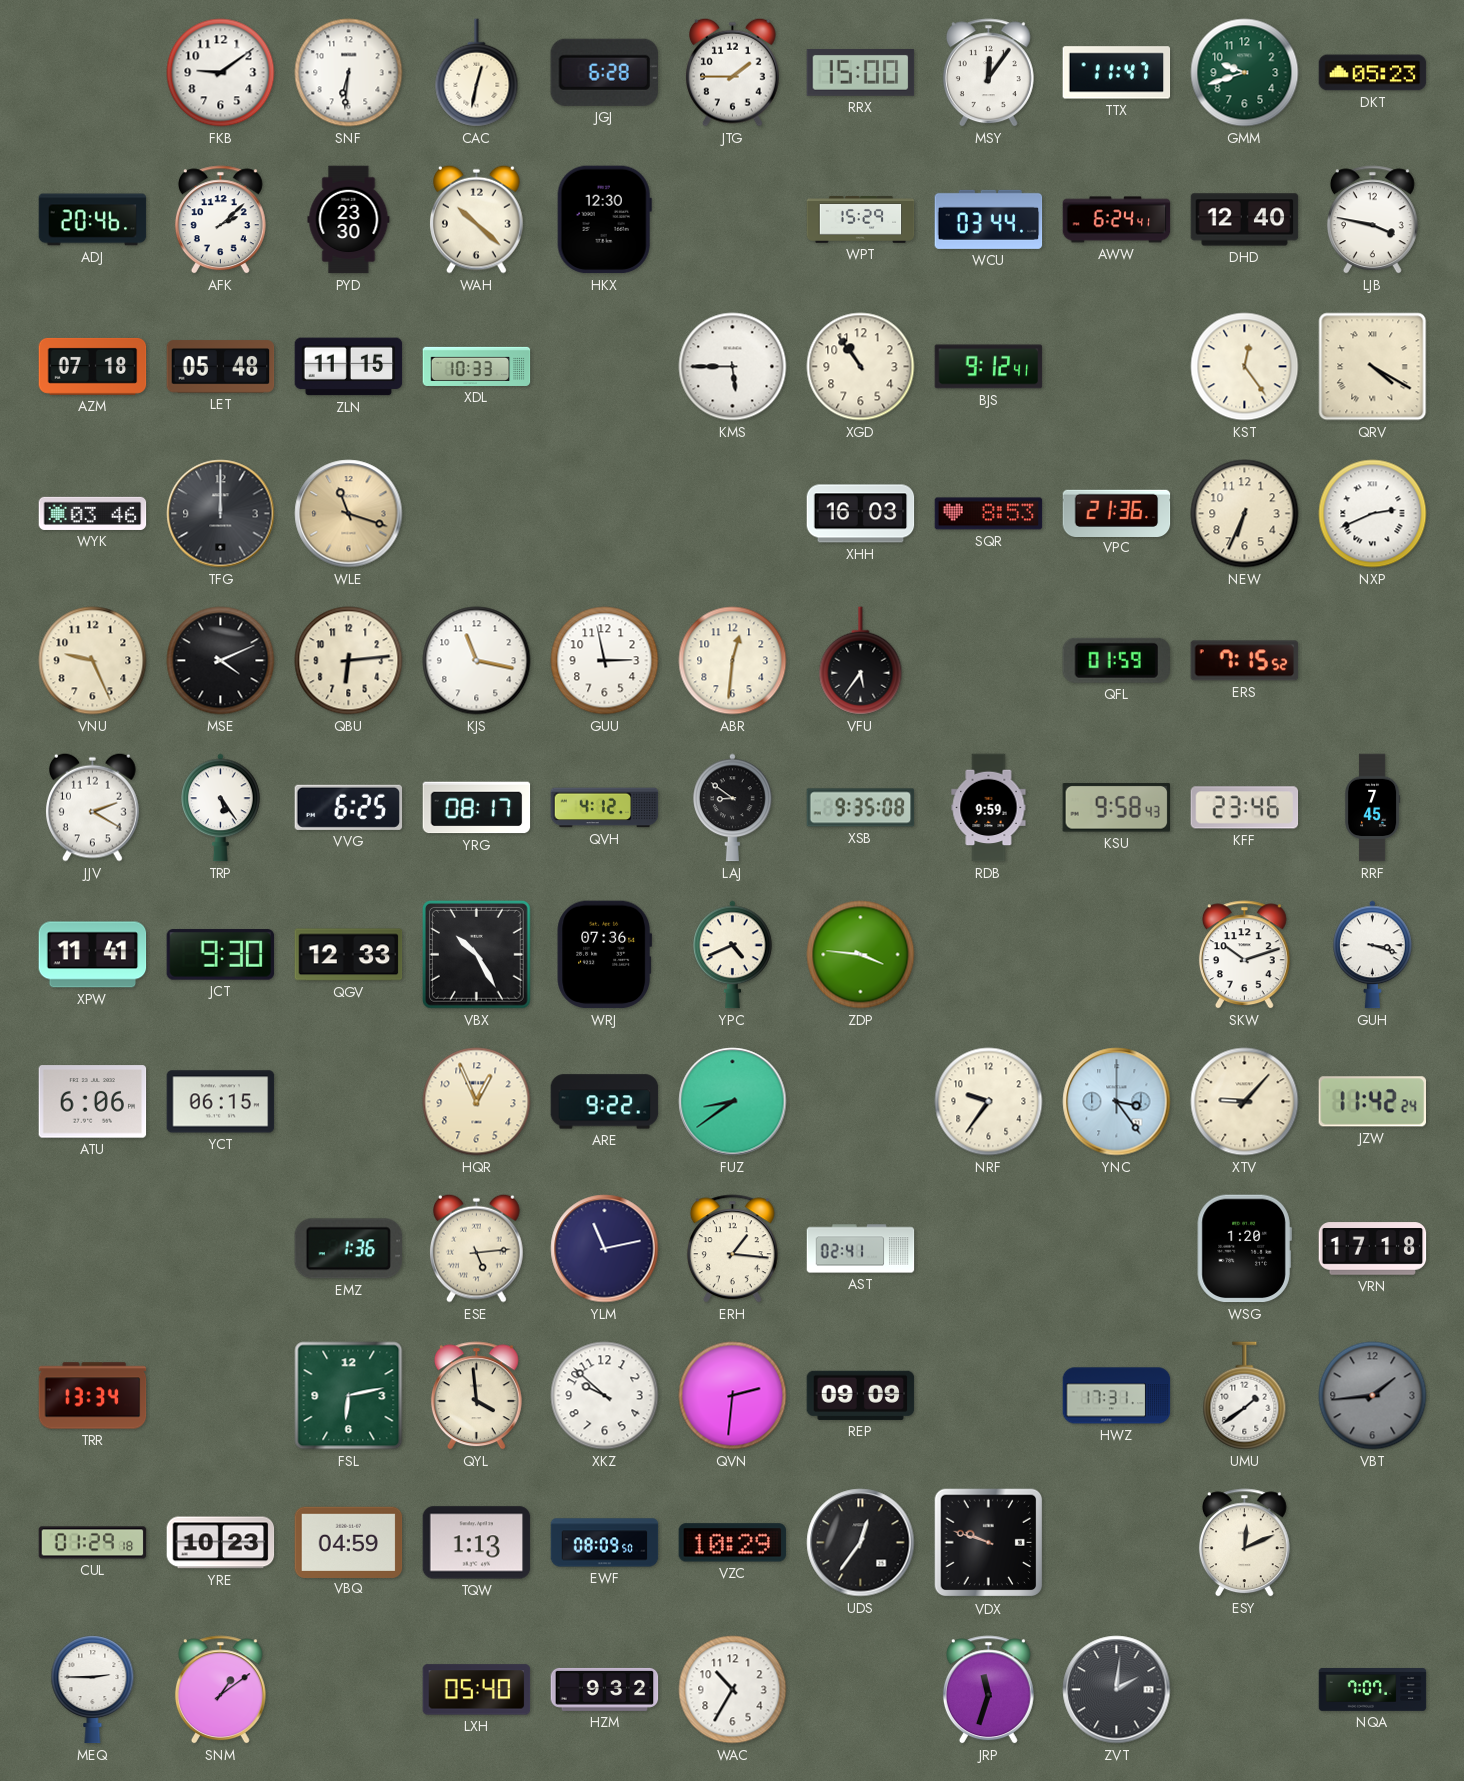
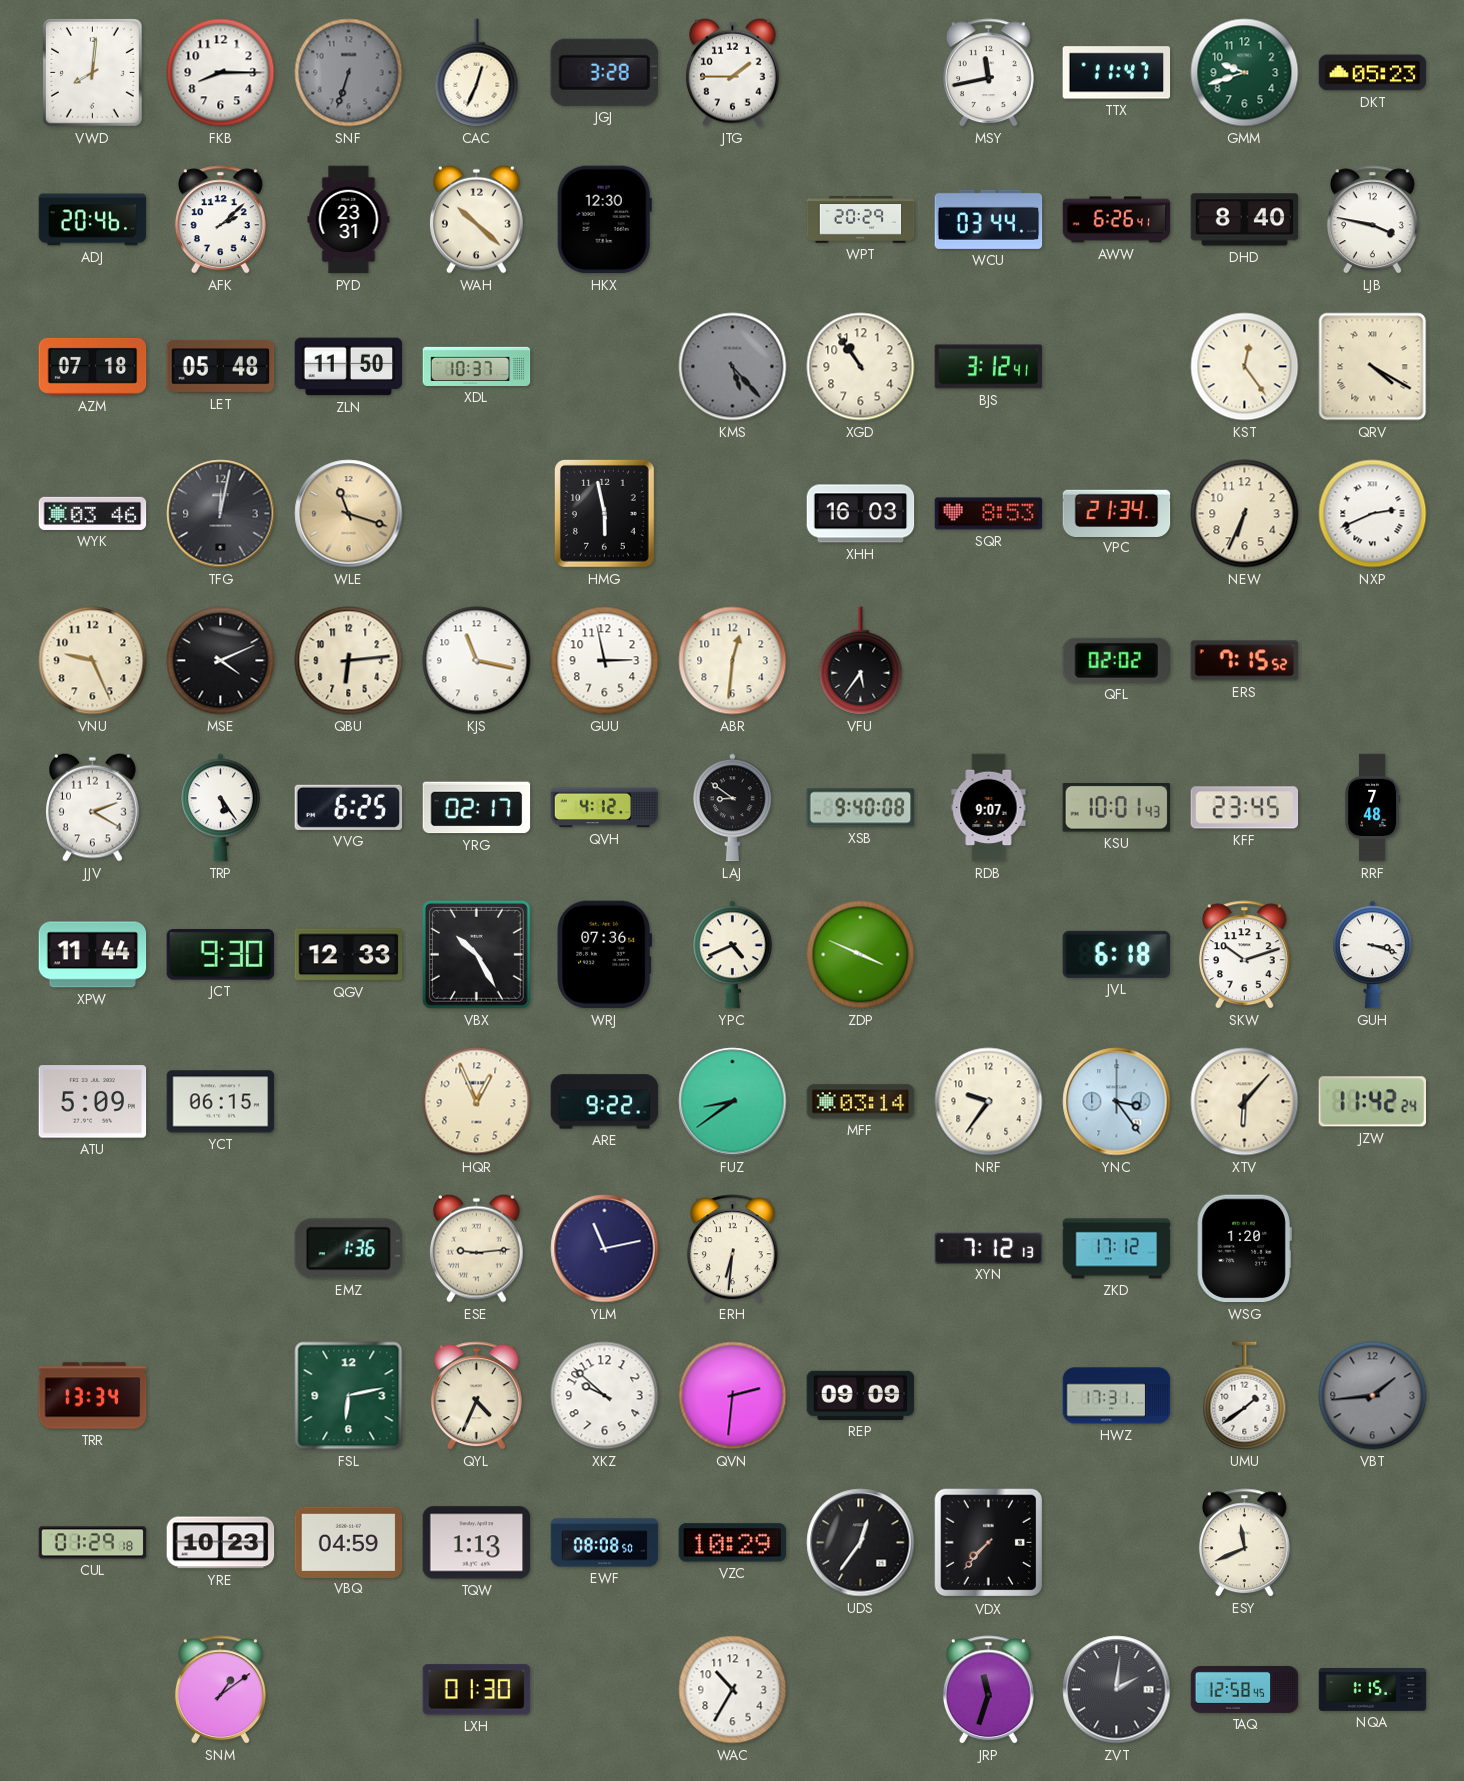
VWD: none -> 8:01
FKB: 9:09 -> 8:15
SNF: 6:31 -> 6:33
SNF dial: white -> grey
CAC: 12:32 -> 12:34
JGJ: 6:28 -> 3:28
RRX: 15:00 -> none
MSY: 12:06 -> 11:43
PYD: 23:30 -> 23:31
WPT: 15:29 -> 20:29
AWW: 6:24 -> 6:26
DHD: 12:40 -> 8:40
ZLN: 11:15 -> 11:50
XDL: 10:33 -> 10:37
KMS: 5:45 -> 5:23
KMS dial: white -> grey
BJS: 9:12 -> 3:12
TFG: 12:00 -> 12:02
HMG: none -> 5:58
VPC: 21:36 -> 21:34
QFL: 01:59 -> 02:02
YRG: 08:17 -> 02:17
XSB: 9:35 -> 9:40
RDB: 9:59 -> 9:07
KSU: 9:58 -> 10:01
KFF: 23:46 -> 23:45
RRF: 7:45 -> 7:48
XPW: 11:41 -> 11:44
ZDP: 3:46 -> 3:49
JVL: none -> 6:18
ATU: 6:06 -> 5:09
MFF: none -> 03:14
XTV: 9:07 -> 6:07
ESE: 5:14 -> 9:14
ERH: 1:16 -> 6:31
AST: 02:41 -> none
XYN: none -> 7:12
ZKD: none -> 17:12
VRN: 17:18 -> none
QYL: 3:59 -> 4:34
EWF: 08:09 -> 08:08
VDX: 9:48 -> 7:37
ESY: 12:11 -> 11:41
MEQ: 2:45 -> none
LXH: 05:40 -> 01:30
HZM: 9:32 -> none
TAQ: none -> 12:58
NQA: 7:07 -> 1:15
